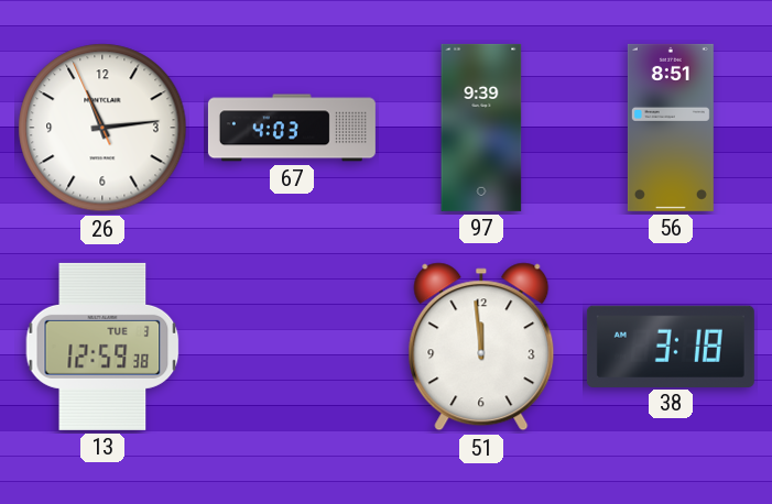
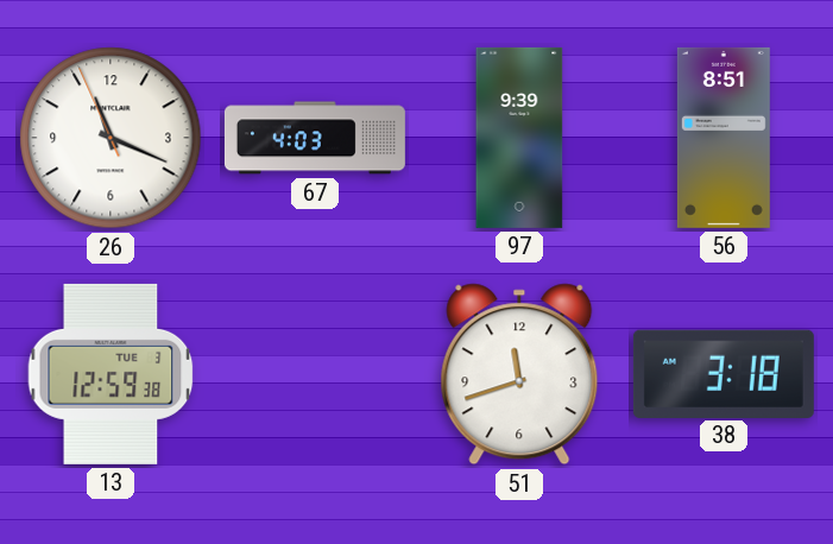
26: 11:13 -> 11:18
51: 11:59 -> 11:42
